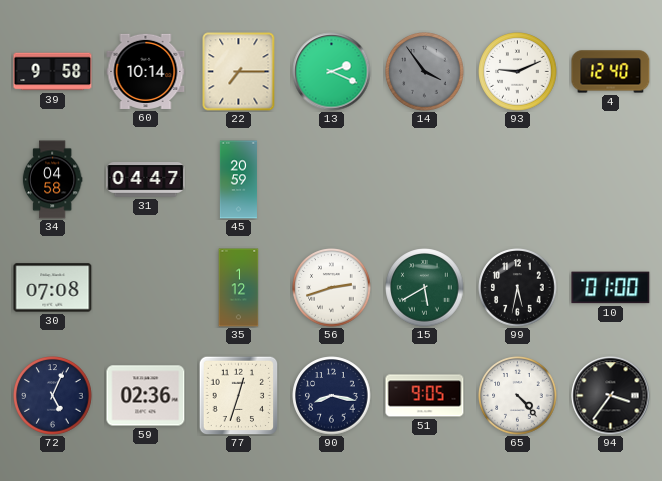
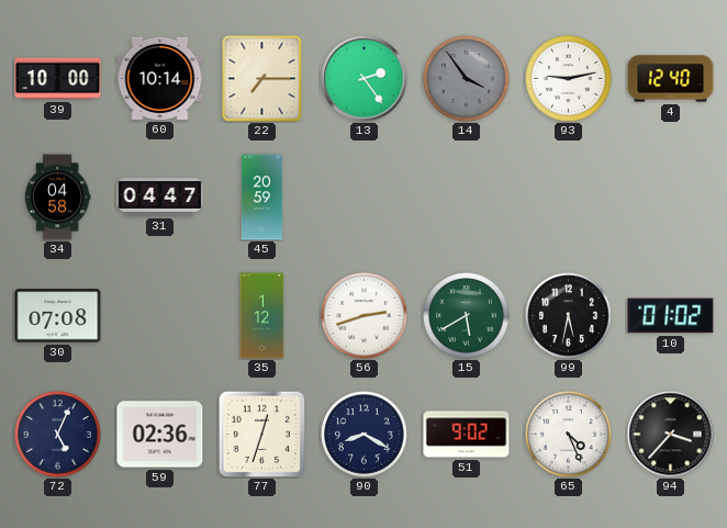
39: 9:58 -> 10:00
13: 2:19 -> 2:24
93: 9:11 -> 9:13
10: 01:00 -> 01:02
90: 8:17 -> 8:20
51: 9:05 -> 9:02
65: 4:23 -> 4:26
94: 3:36 -> 3:37
